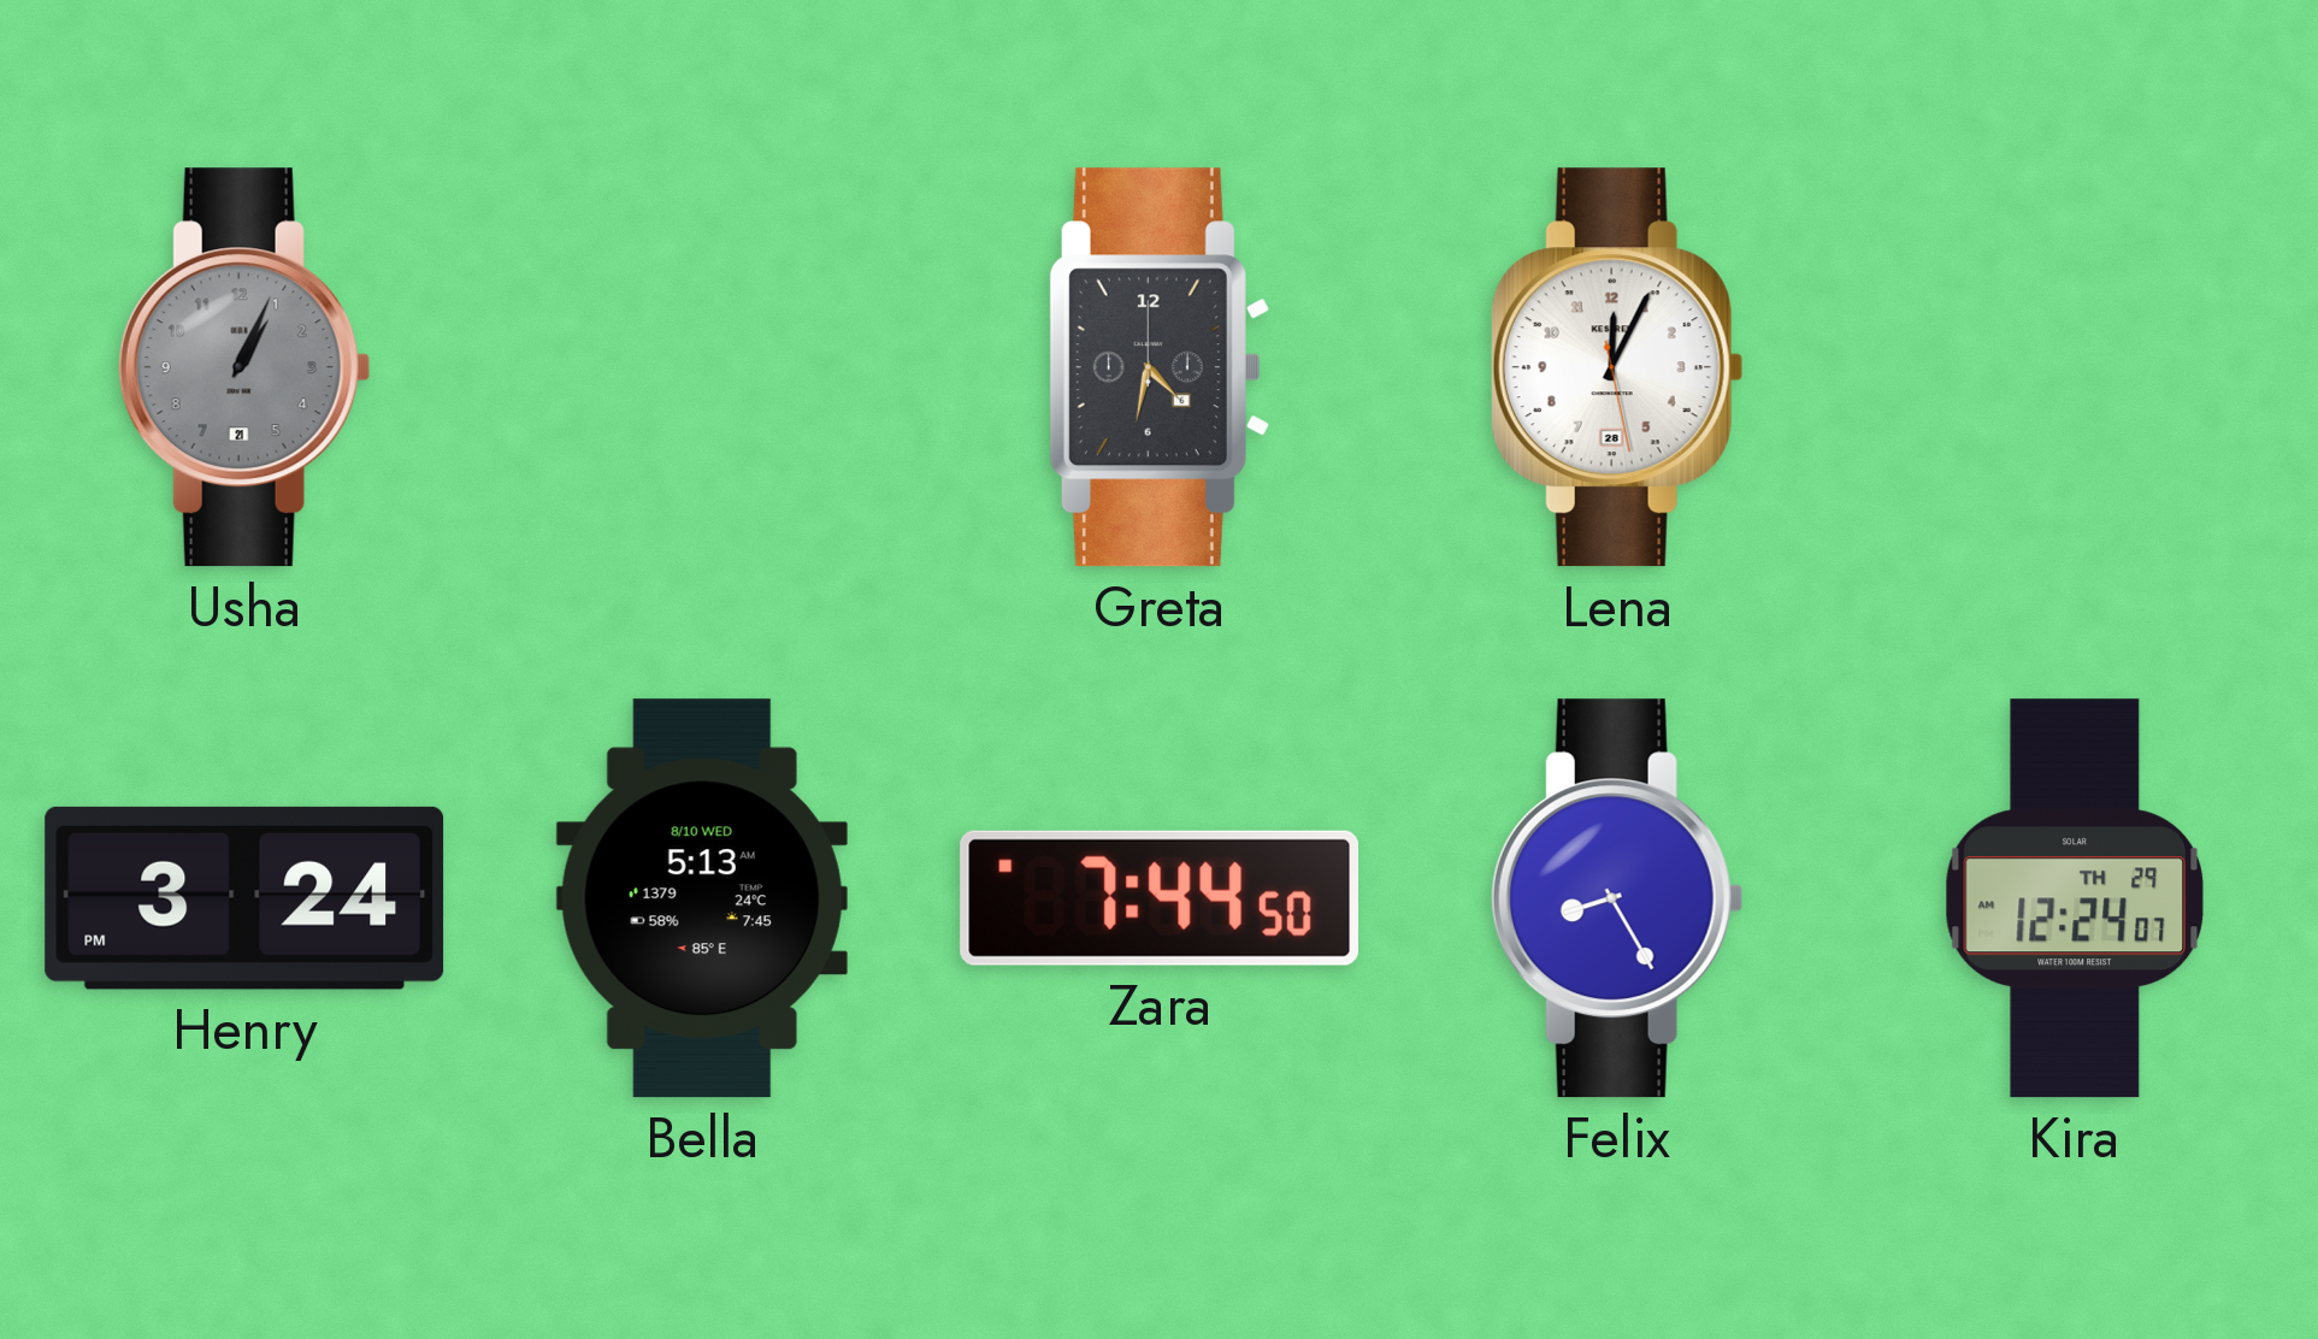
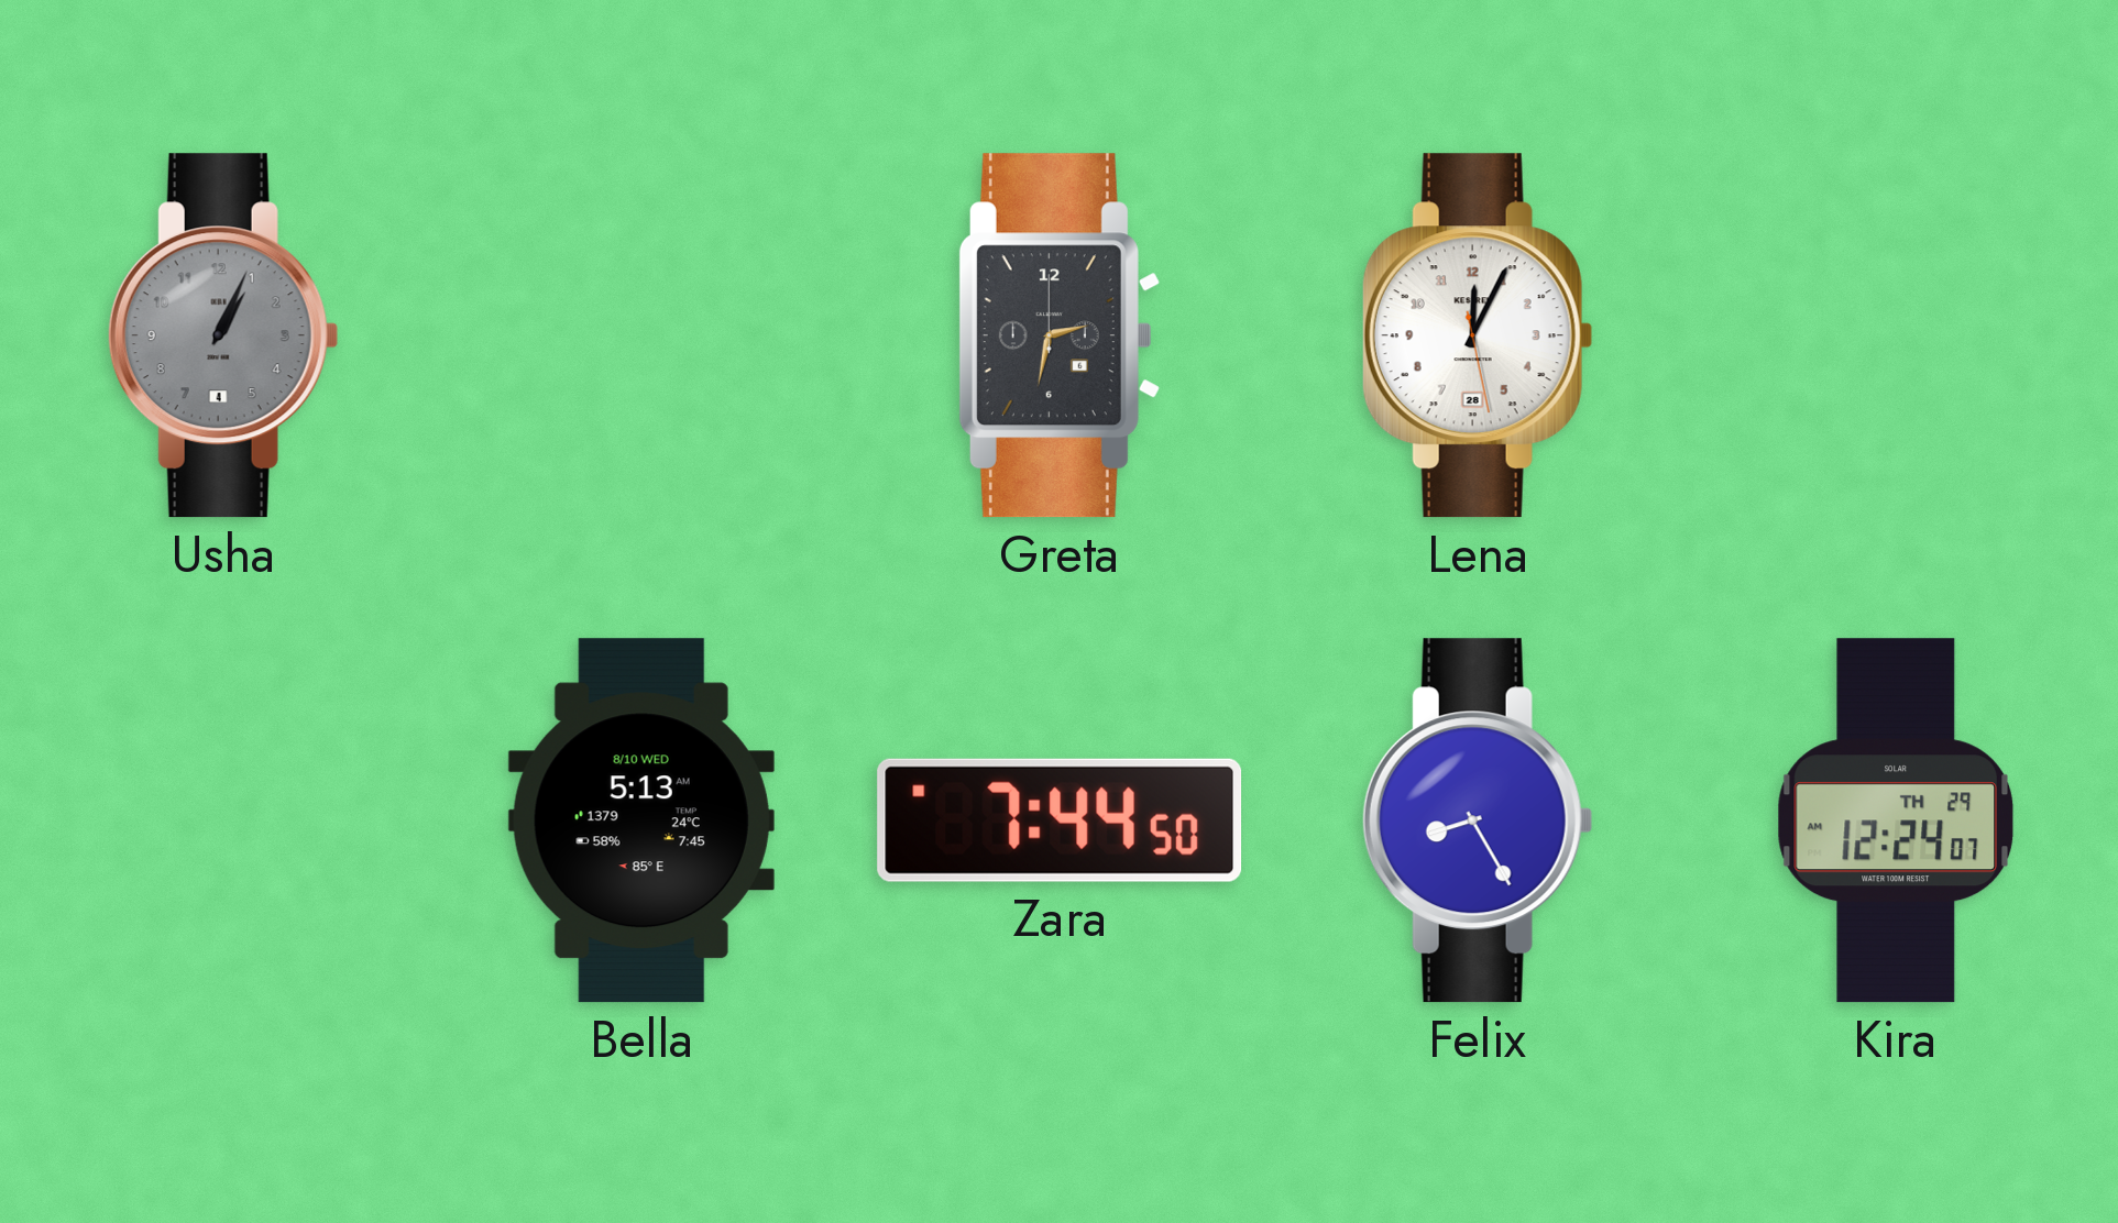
Usha date: 21 -> 4
Greta: 4:32 -> 2:32
Henry: 3:24 -> none
